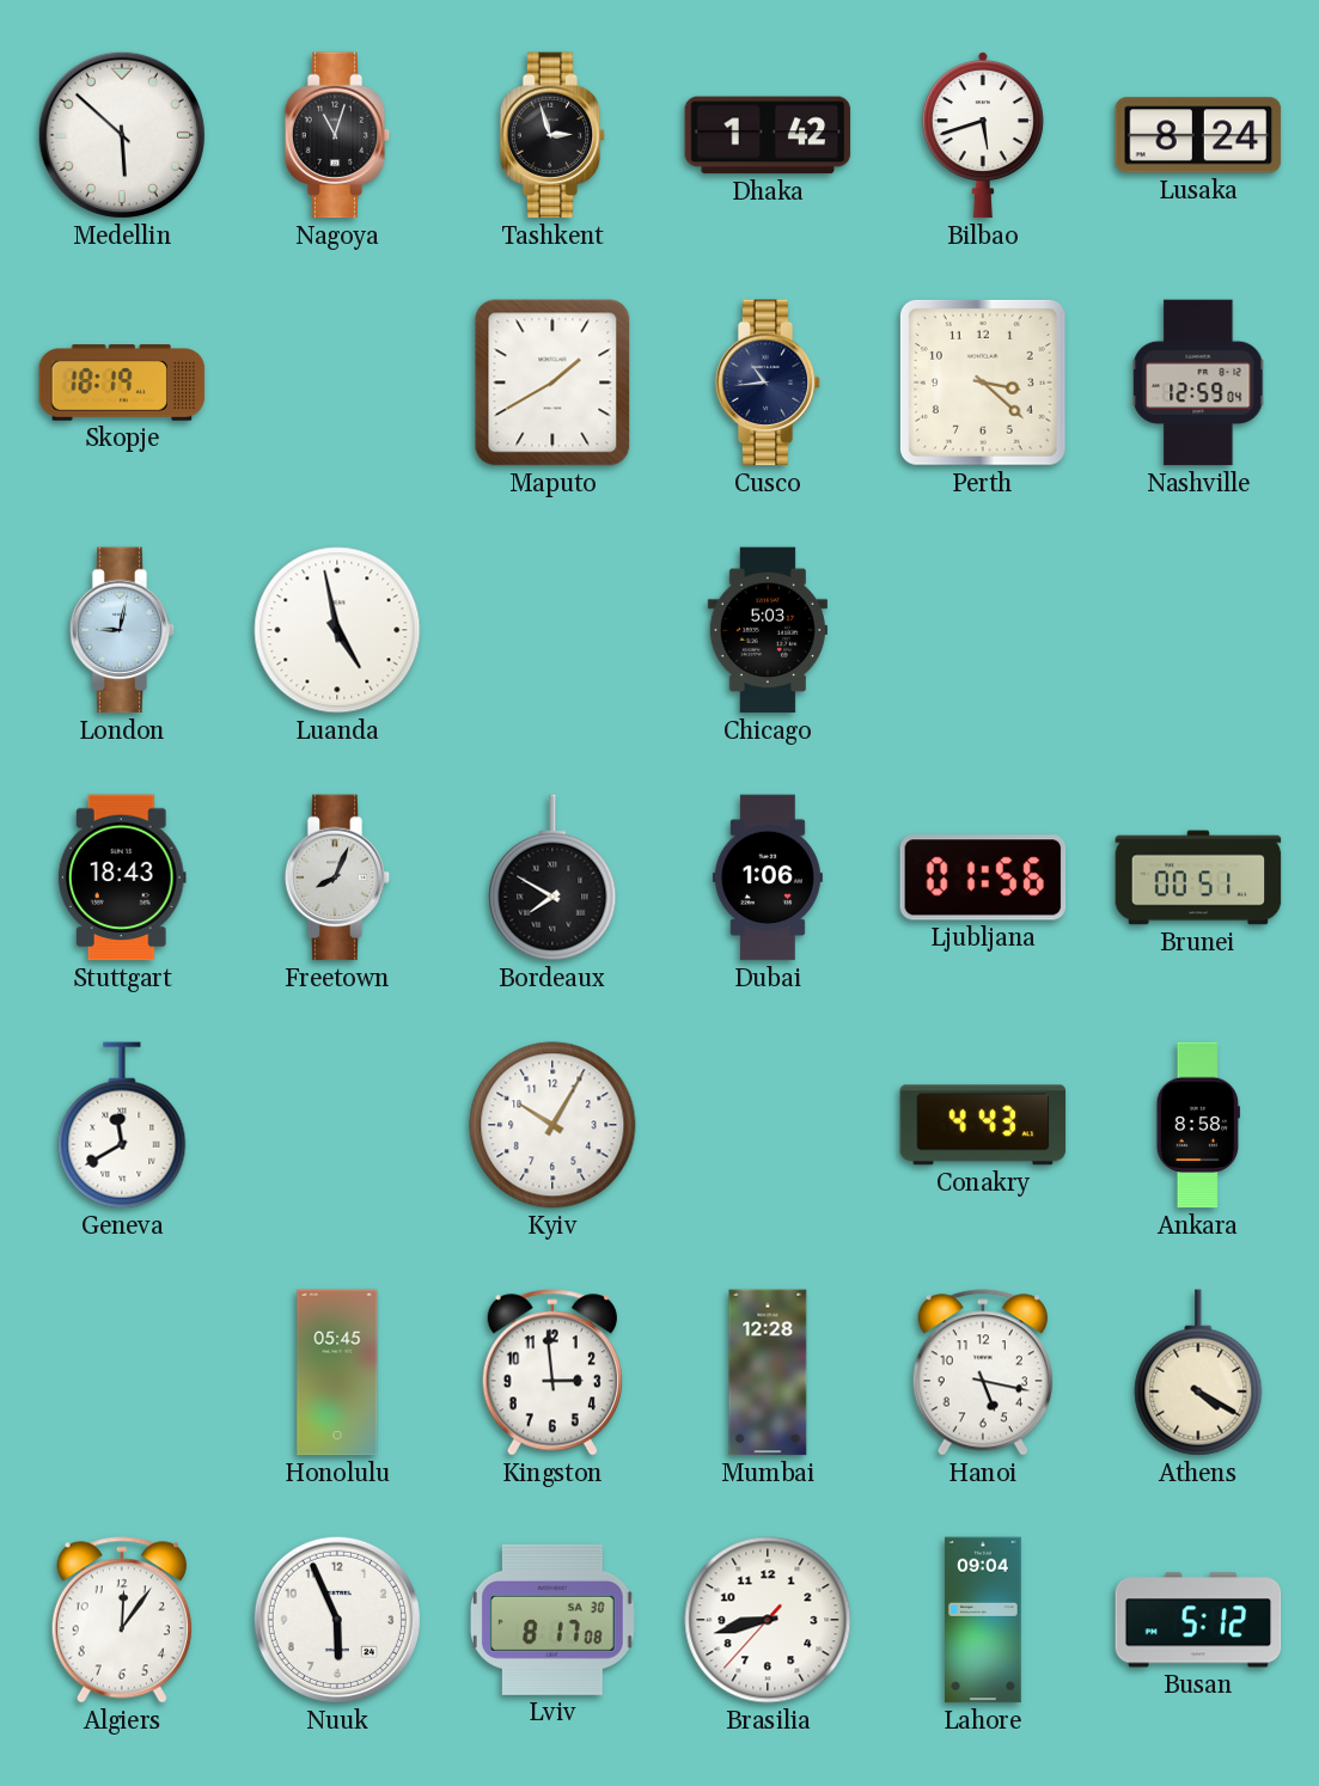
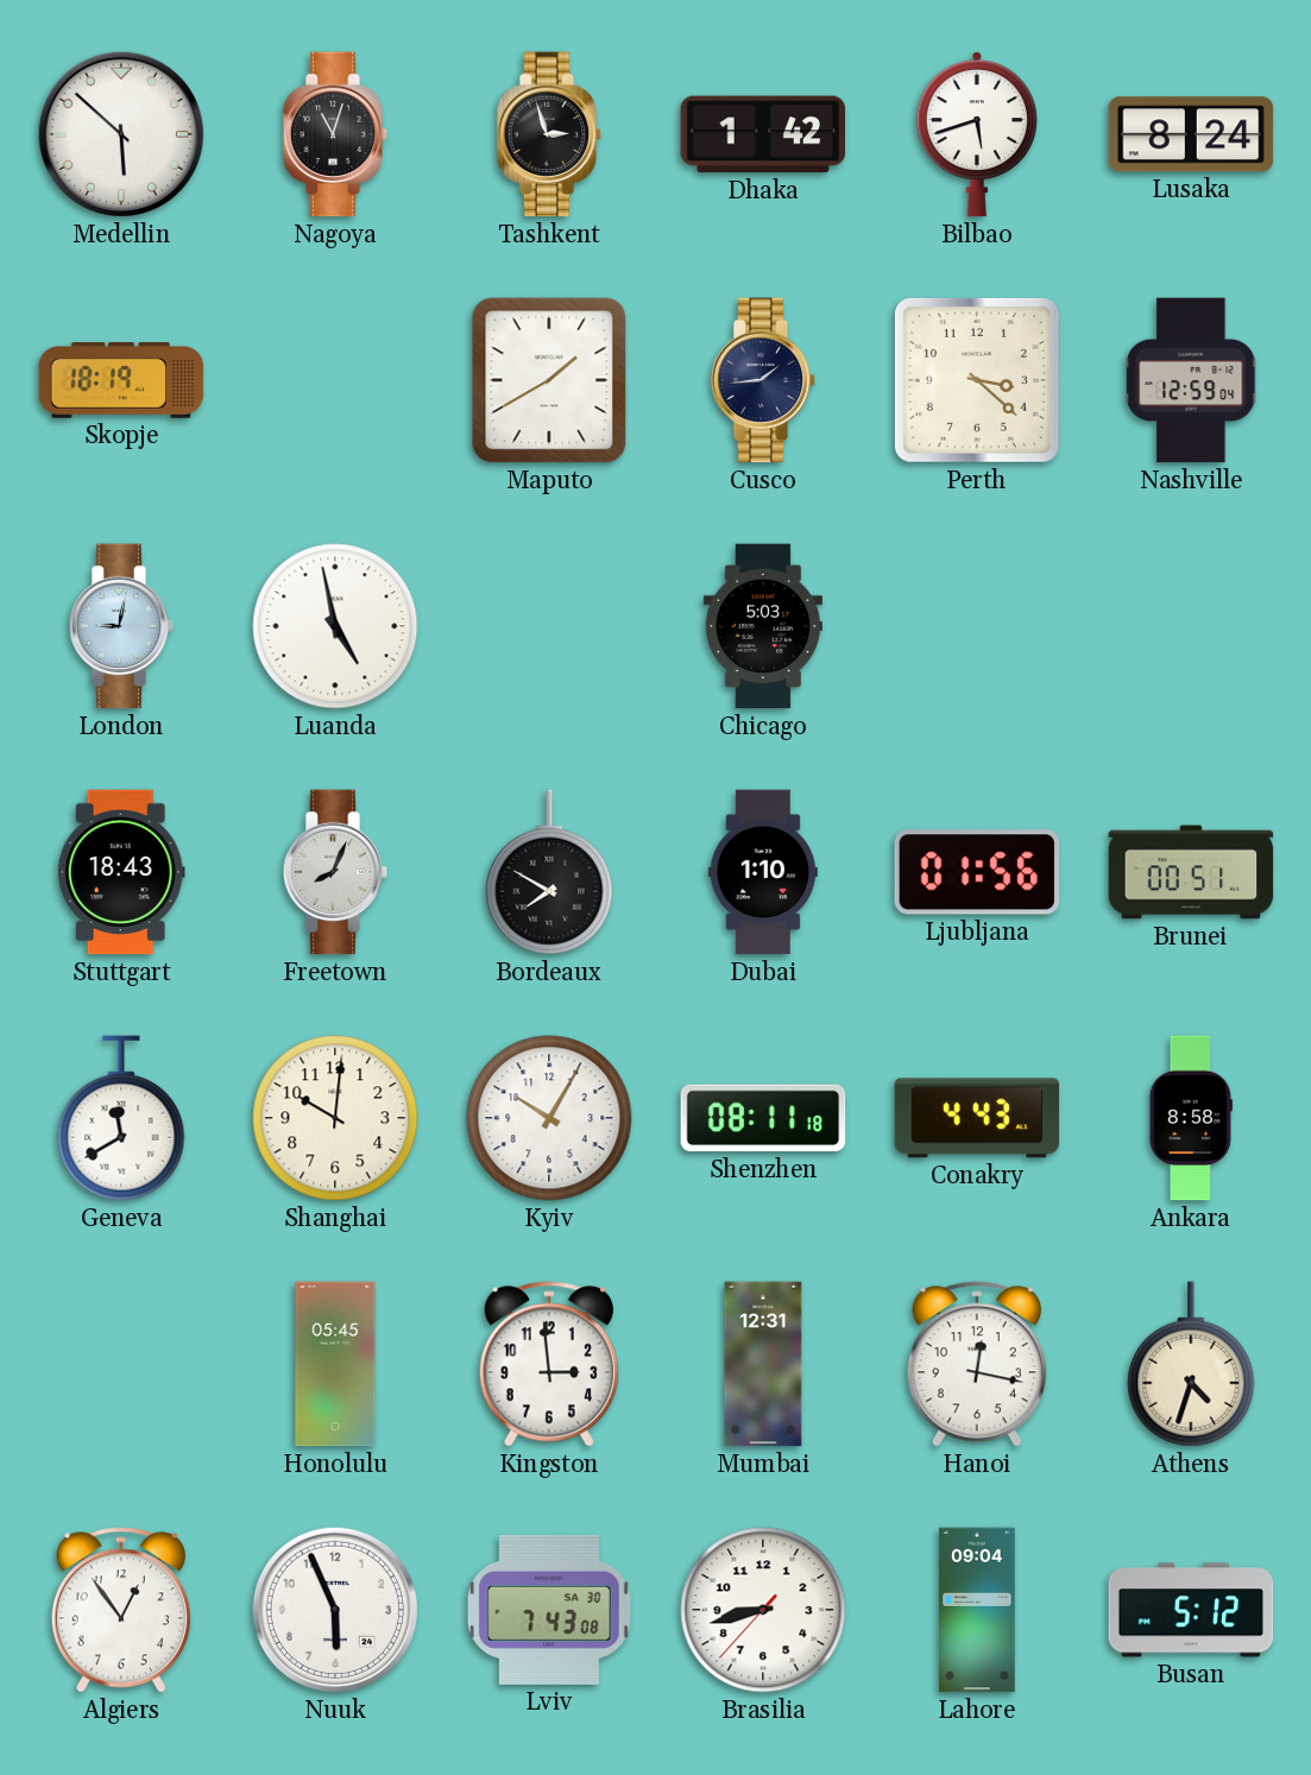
Cusco: 10:44 -> 1:44
Dubai: 1:06 -> 1:10
Shanghai: none -> 10:01
Shenzhen: none -> 08:11
Mumbai: 12:28 -> 12:31
Hanoi: 5:17 -> 12:17
Athens: 4:20 -> 4:33
Algiers: 12:06 -> 12:54
Lviv: 8:17 -> 7:43
